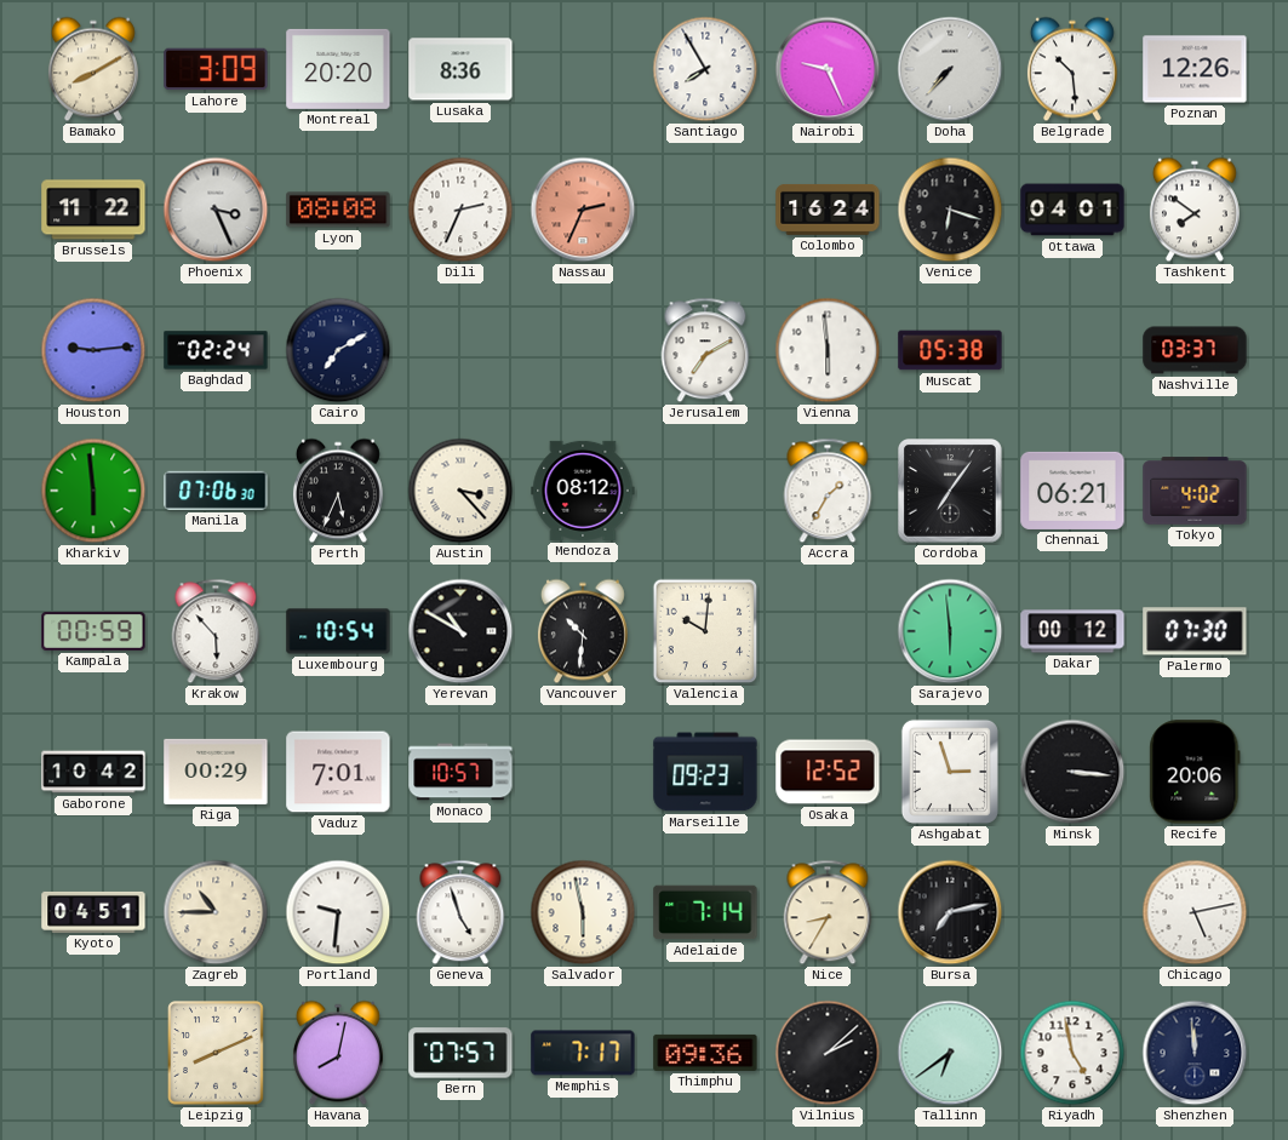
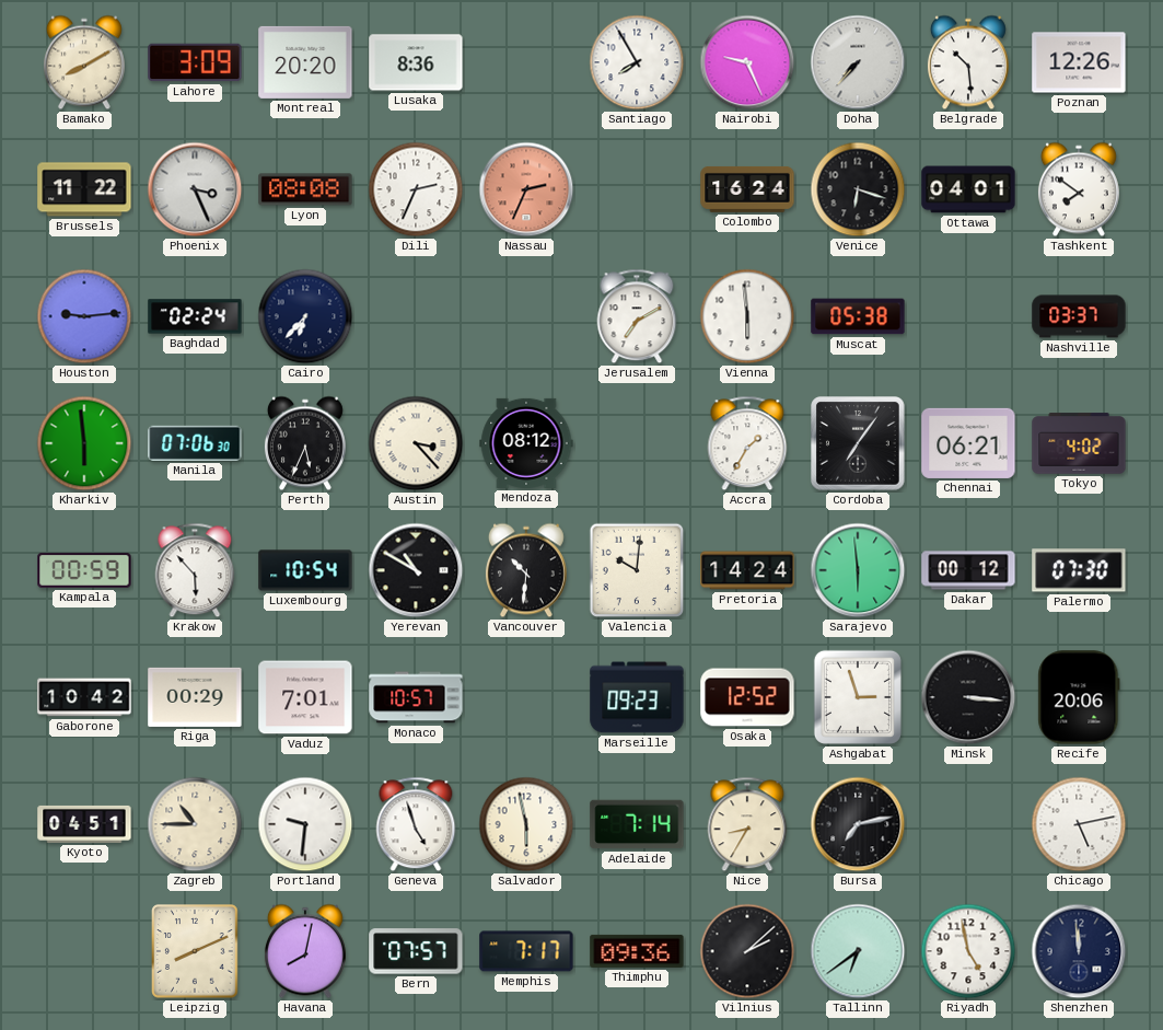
Cairo: 7:10 -> 6:37
Pretoria: none -> 14:24
